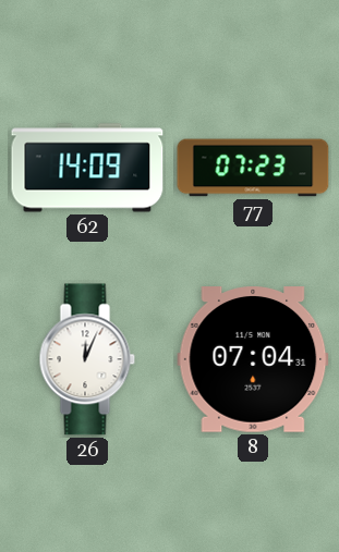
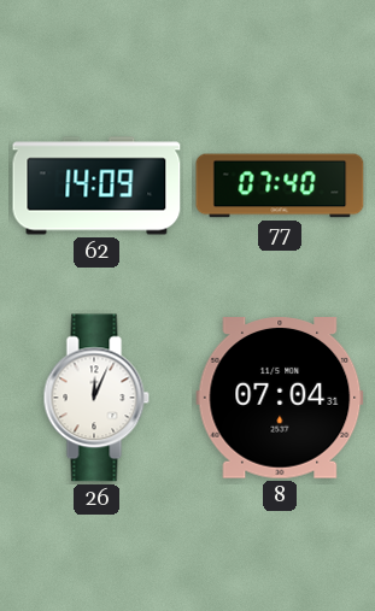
77: 07:23 -> 07:40
